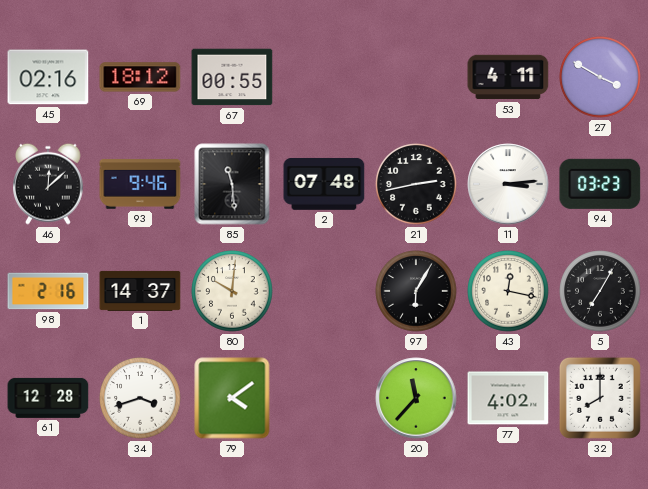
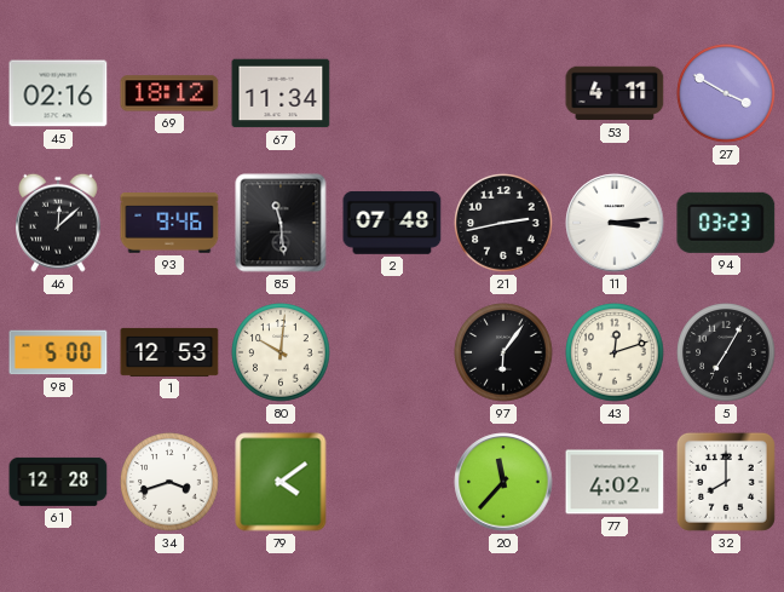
67: 00:55 -> 11:34
98: 2:16 -> 5:00
1: 14:37 -> 12:53
97: 6:05 -> 6:06
43: 12:17 -> 12:12
